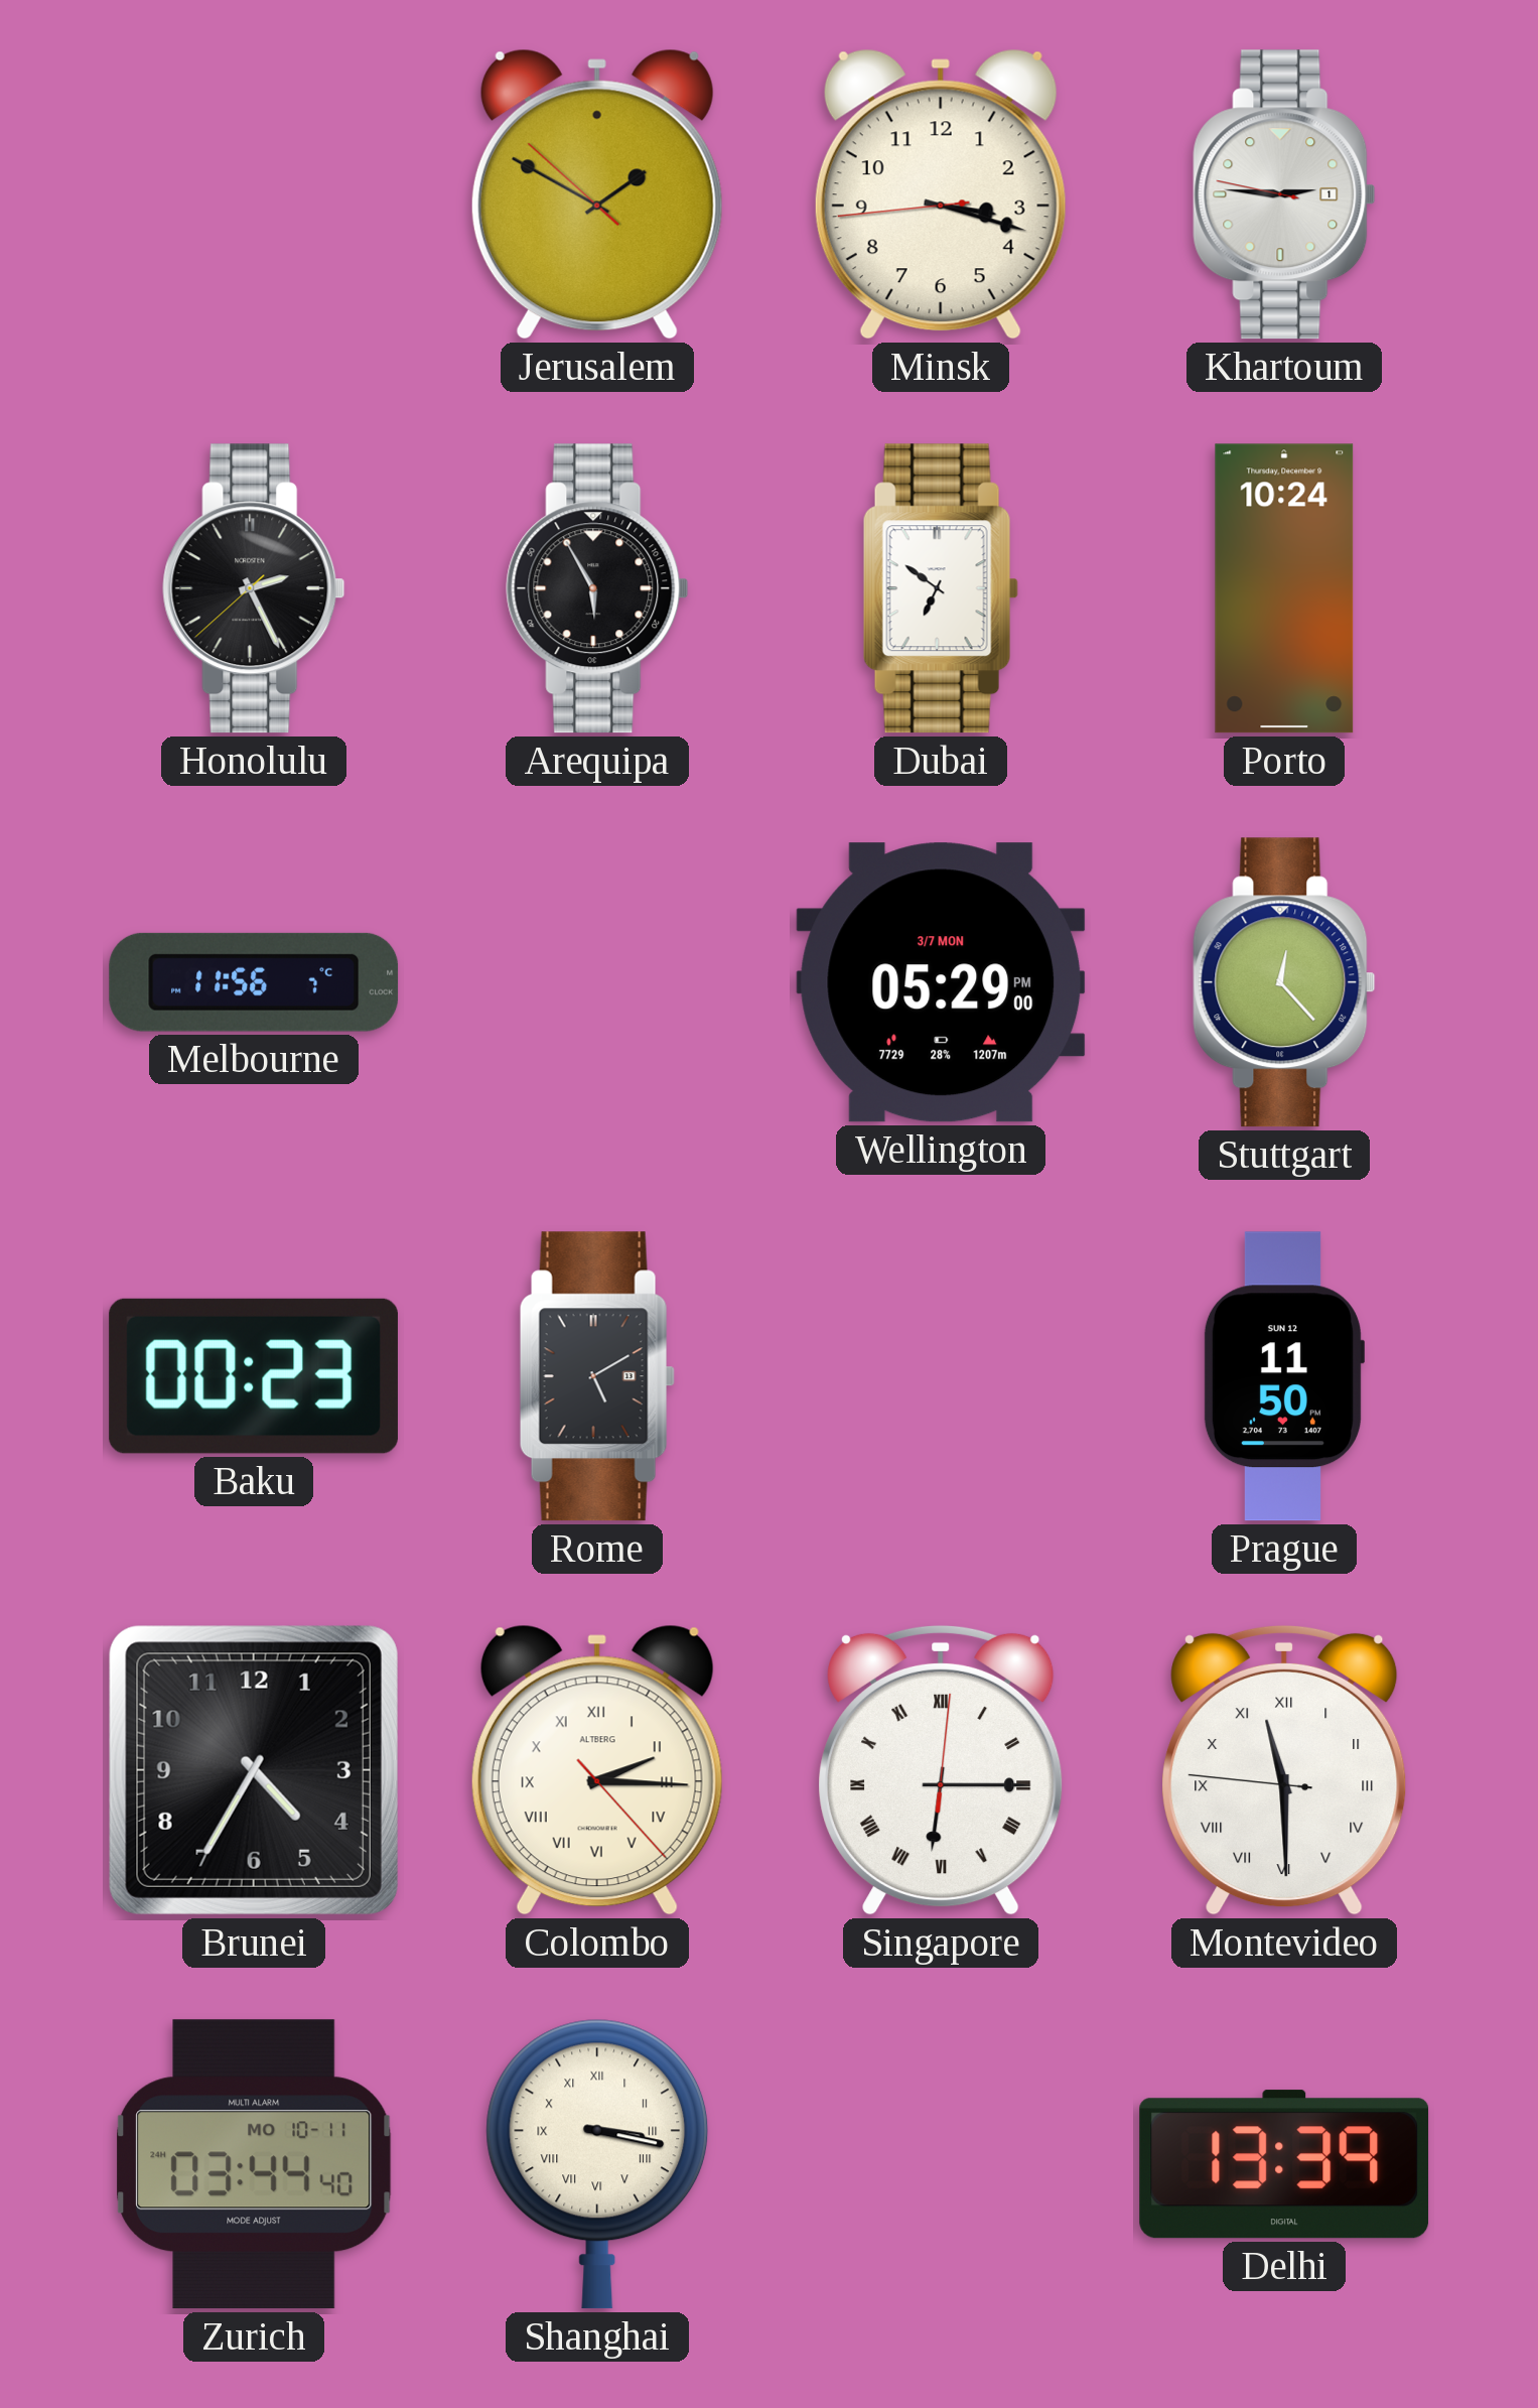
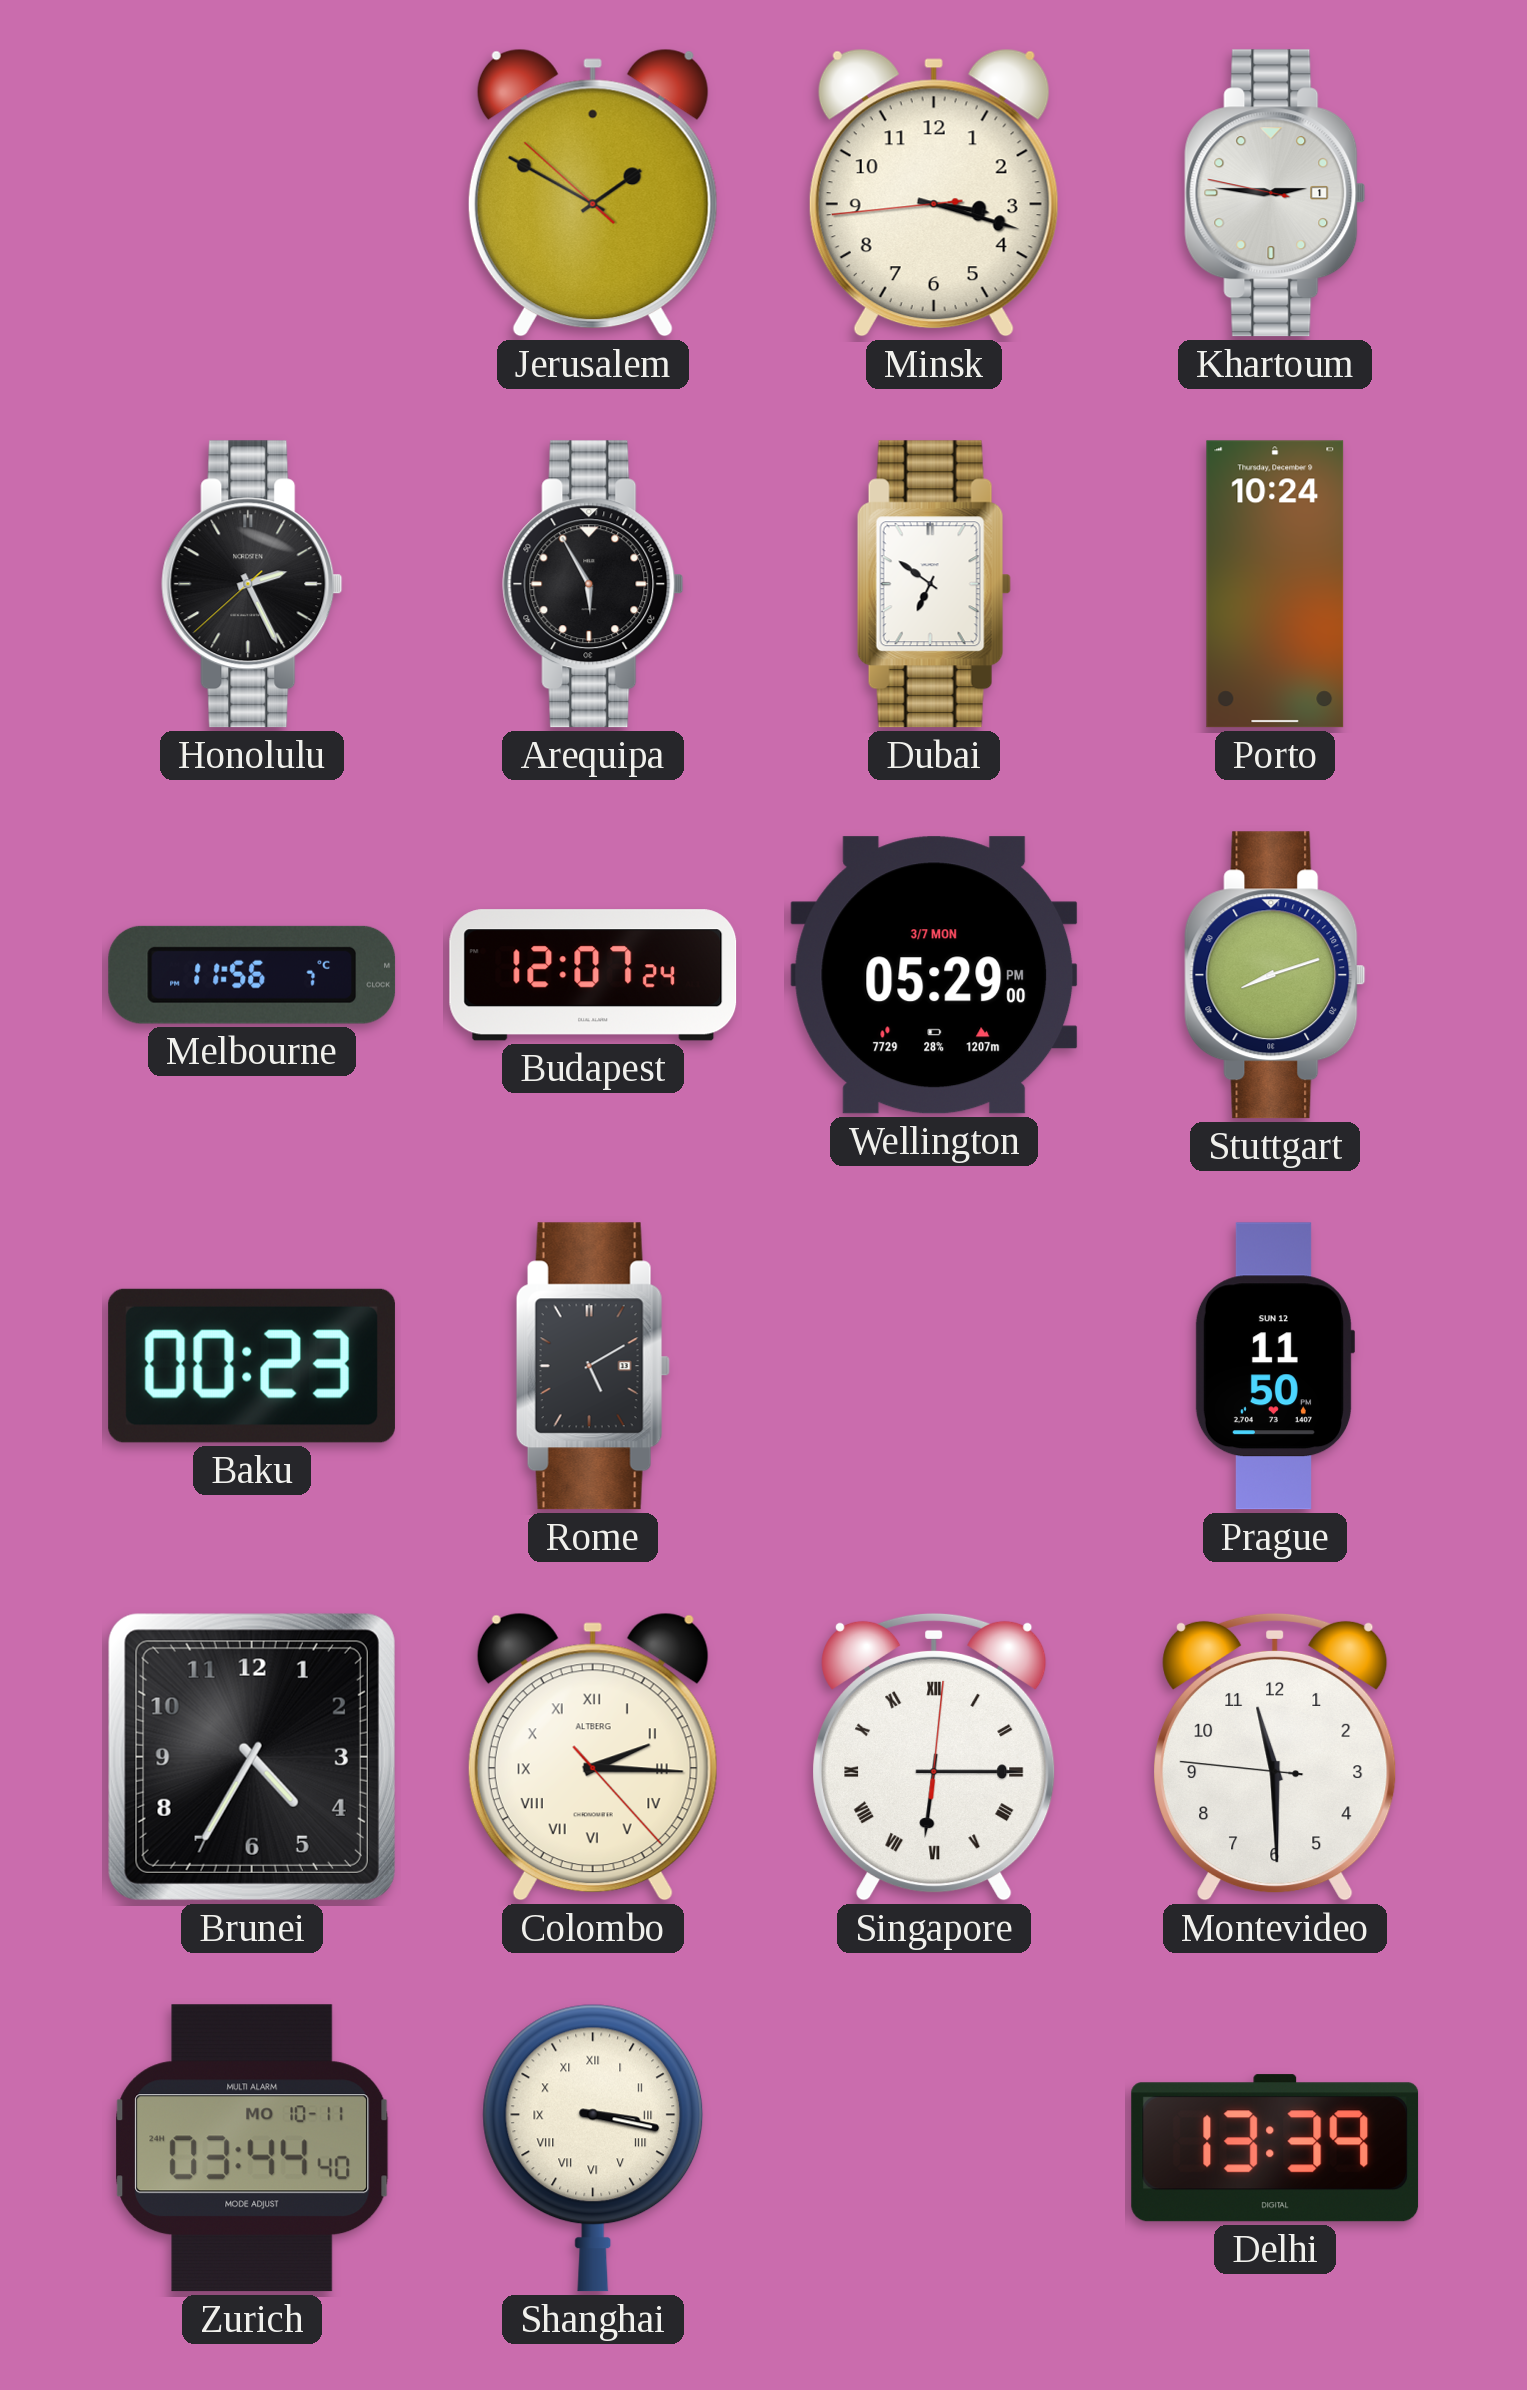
Budapest: none -> 12:07
Stuttgart: 12:23 -> 8:12
Montevideo numerals: Roman -> Arabic
